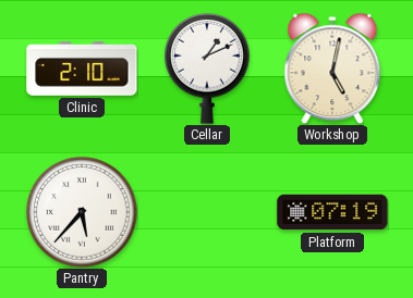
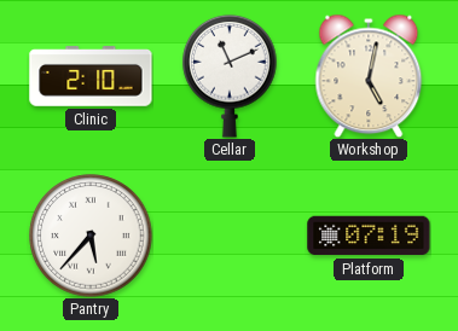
Cellar: 1:11 -> 11:11
